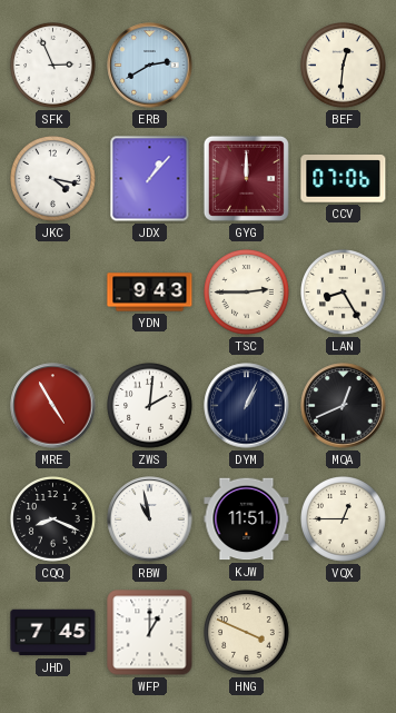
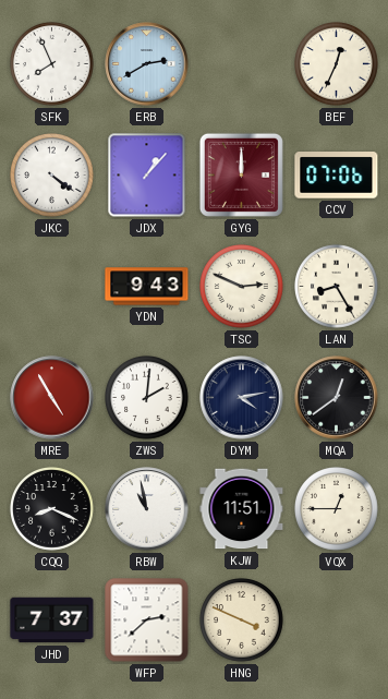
SFK: 2:56 -> 7:56
BEF: 12:31 -> 12:34
JKC: 4:17 -> 4:21
TSC: 2:45 -> 2:49
DYM: 1:04 -> 4:13
MQA: 12:41 -> 12:39
JHD: 7:45 -> 7:37
WFP: 1:00 -> 2:38
